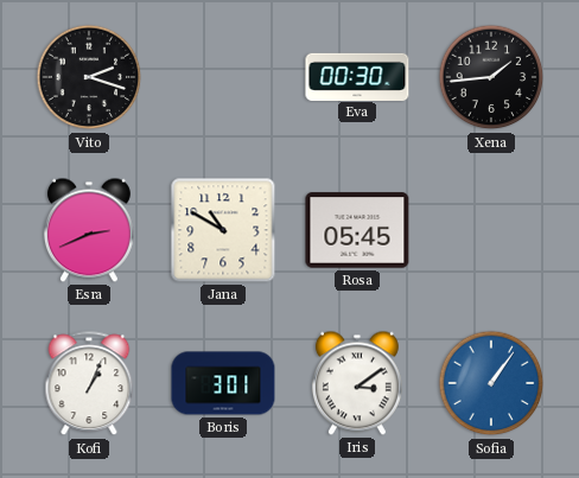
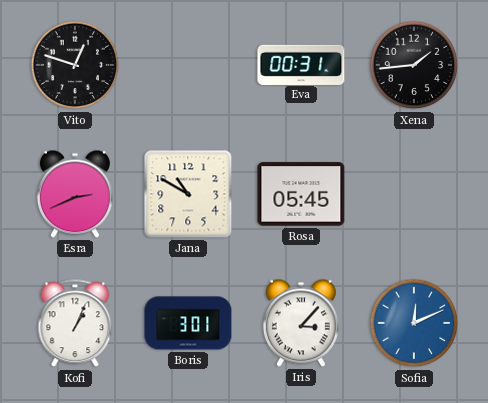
Vito: 2:18 -> 12:48
Eva: 00:30 -> 00:31
Iris: 3:09 -> 3:07
Sofia: 1:06 -> 12:11
